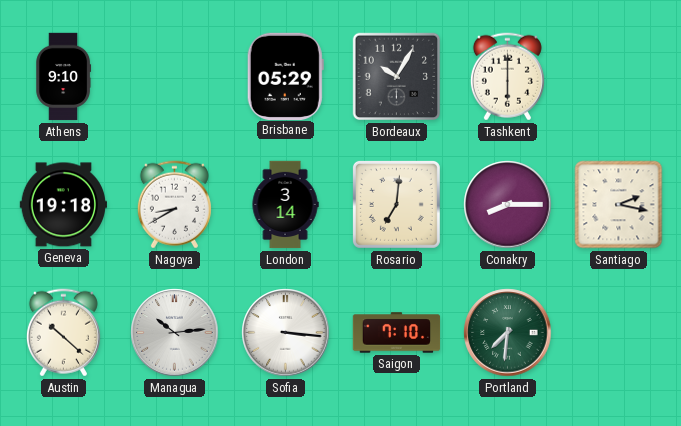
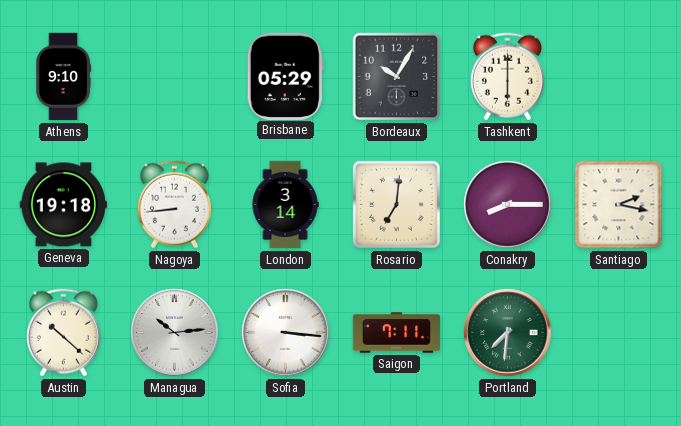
Nagoya: 8:40 -> 8:44
Saigon: 7:10 -> 7:11
